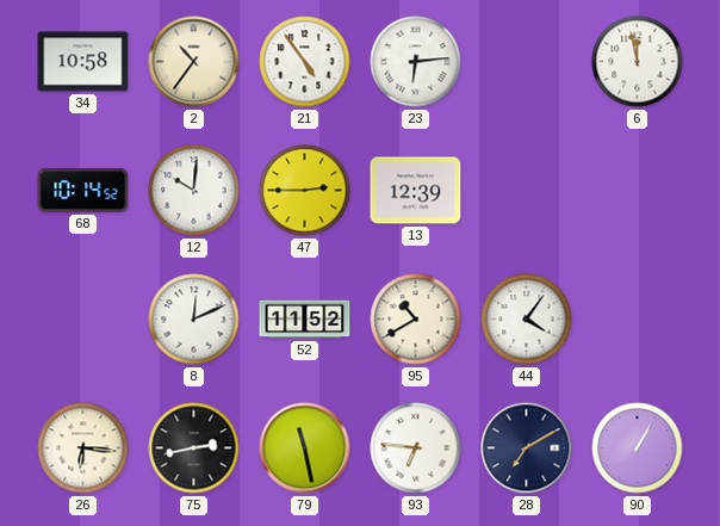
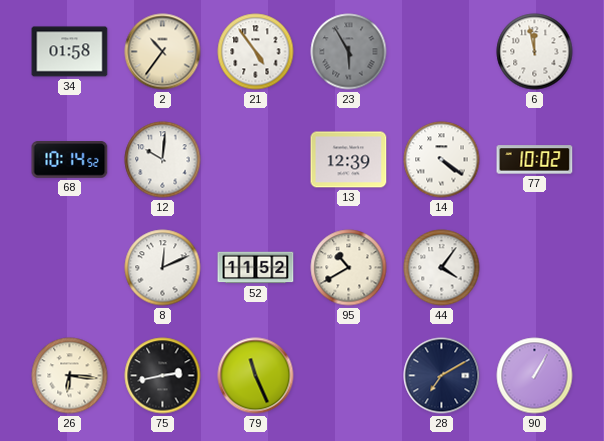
34: 10:58 -> 01:58
23: 6:14 -> 5:55
23 dial: white -> grey
47: 2:45 -> none
14: none -> 4:21
77: none -> 10:02
79: 11:28 -> 11:26
93: 6:46 -> none
